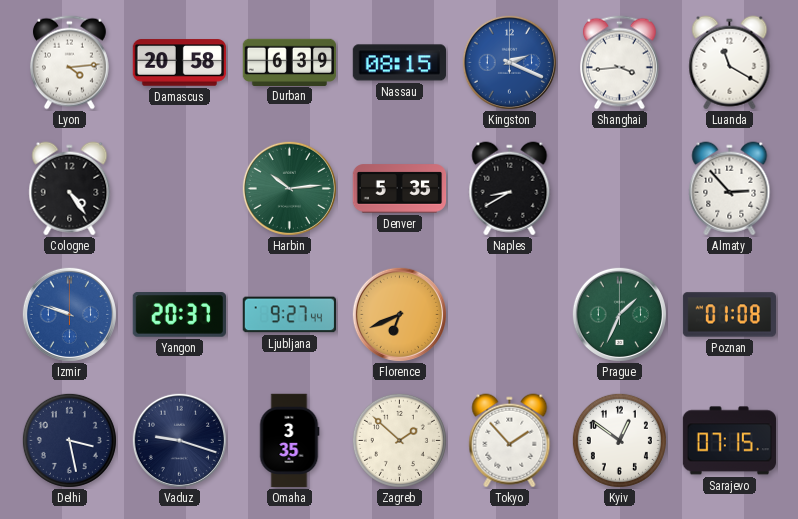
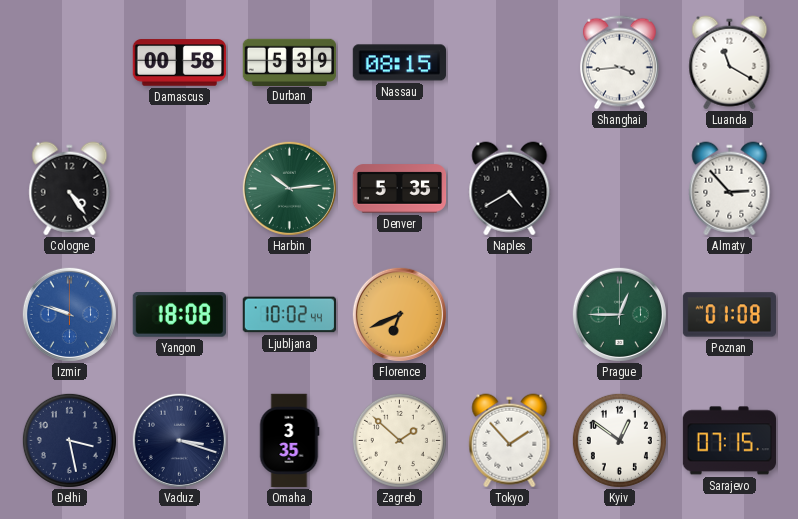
Lyon: 4:14 -> none
Damascus: 20:58 -> 00:58
Durban: 6:39 -> 5:39
Kingston: 2:19 -> none
Naples: 8:40 -> 4:40
Yangon: 20:37 -> 18:08
Ljubljana: 9:27 -> 10:02
Prague: 1:34 -> 12:45
Vaduz: 9:18 -> 3:18
